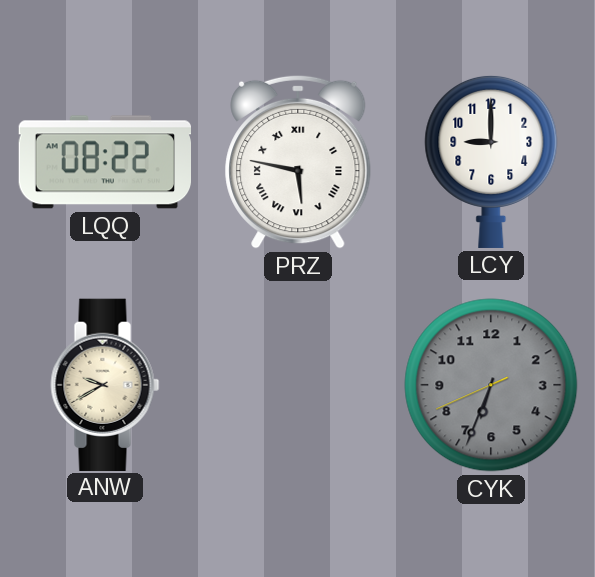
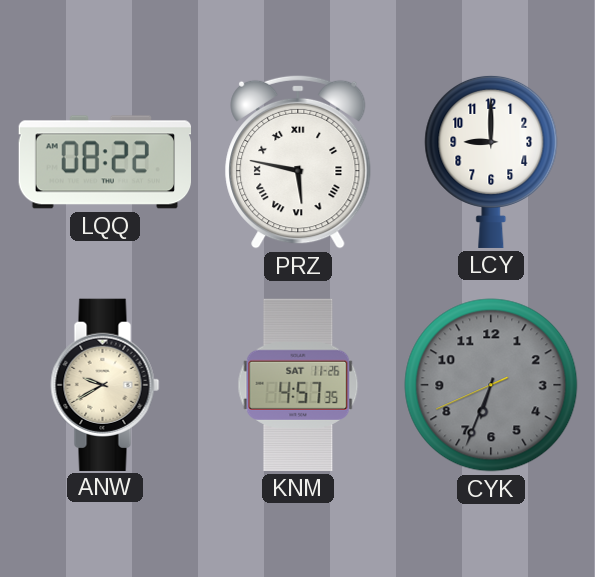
KNM: none -> 4:57
